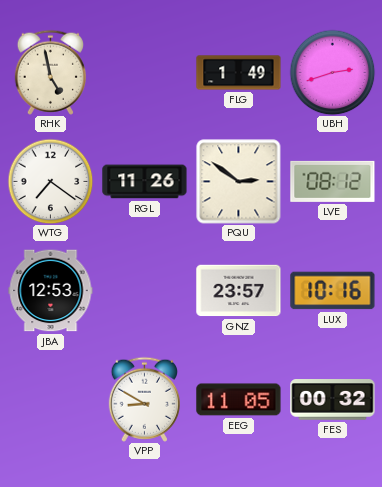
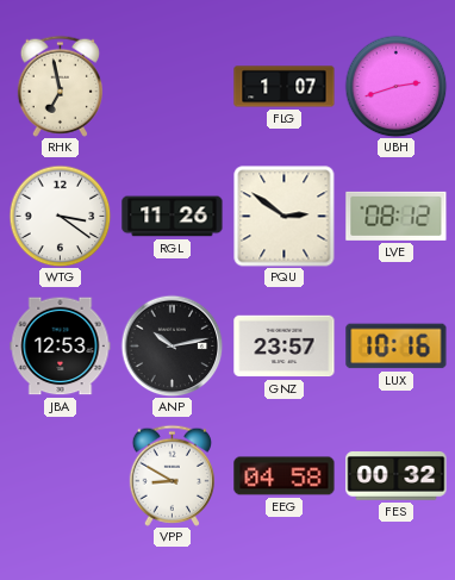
RHK: 4:58 -> 6:58
FLG: 1:49 -> 1:07
WTG: 7:21 -> 3:21
ANP: none -> 10:13
EEG: 11:05 -> 04:58
